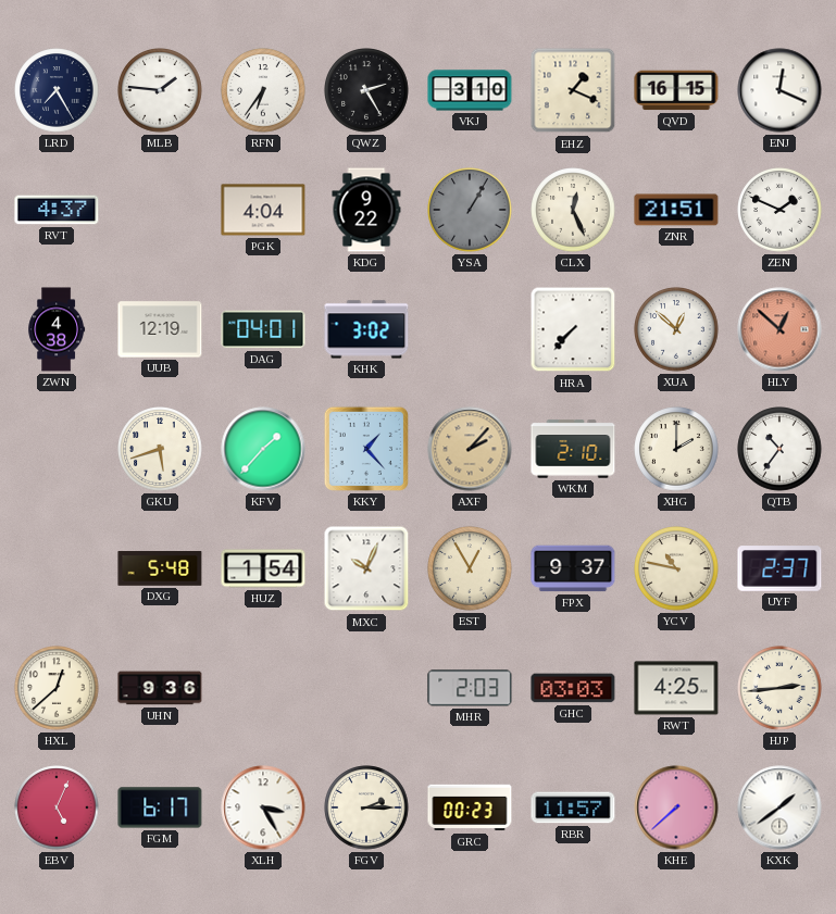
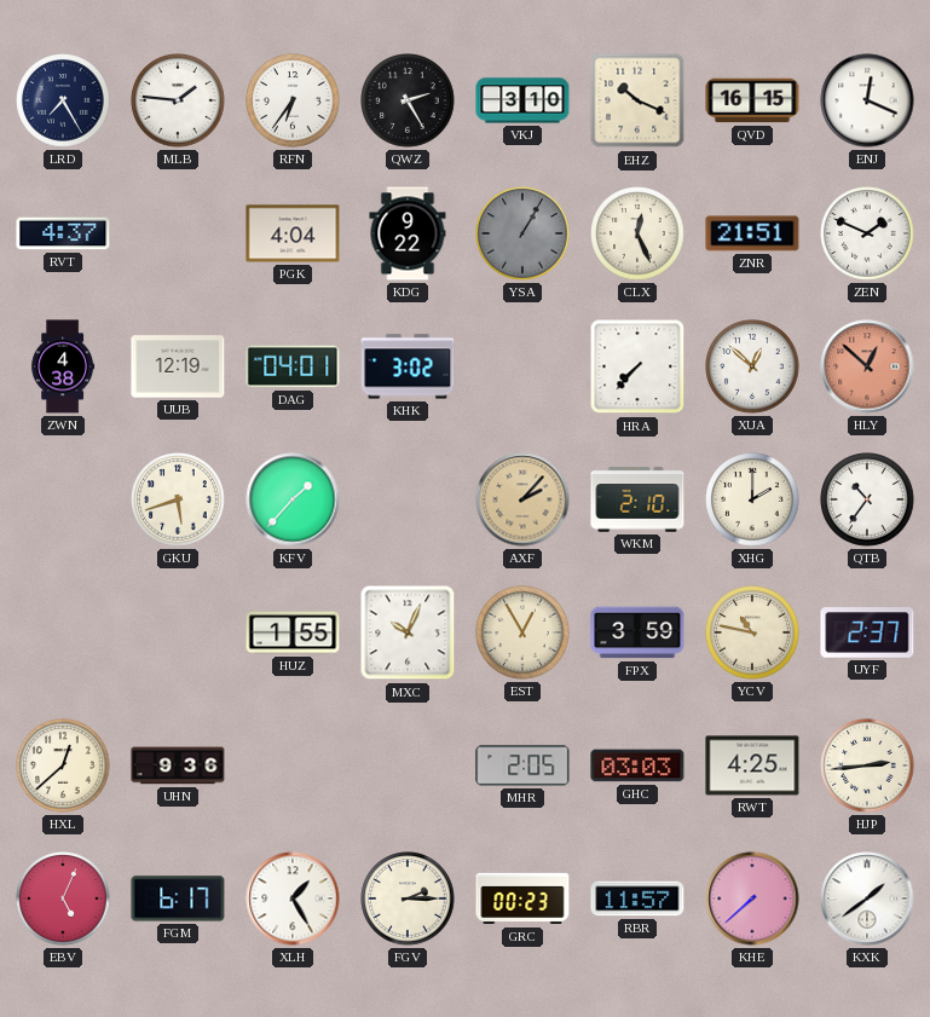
EHZ: 1:19 -> 10:19
KKY: 1:23 -> none
DXG: 5:48 -> none
HUZ: 1:54 -> 1:55
FPX: 9:37 -> 3:59
MHR: 2:03 -> 2:05
XLH: 3:25 -> 1:25
